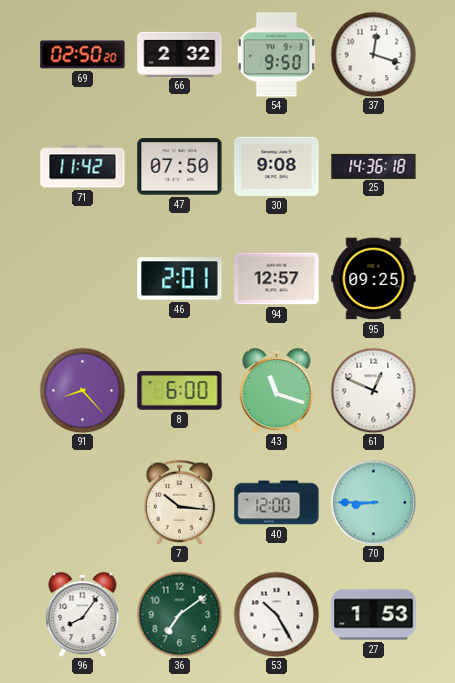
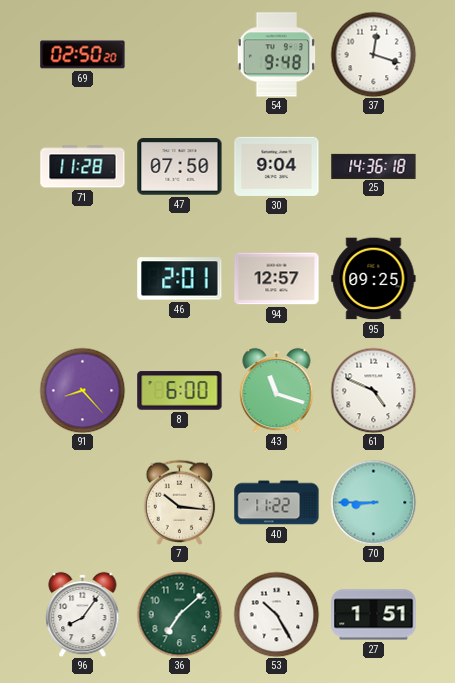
66: 2:32 -> none
54: 9:50 -> 9:48
71: 11:42 -> 11:28
30: 9:08 -> 9:04
61: 12:49 -> 4:49
40: 12:00 -> 11:22
36: 7:09 -> 7:08
27: 1:53 -> 1:51
